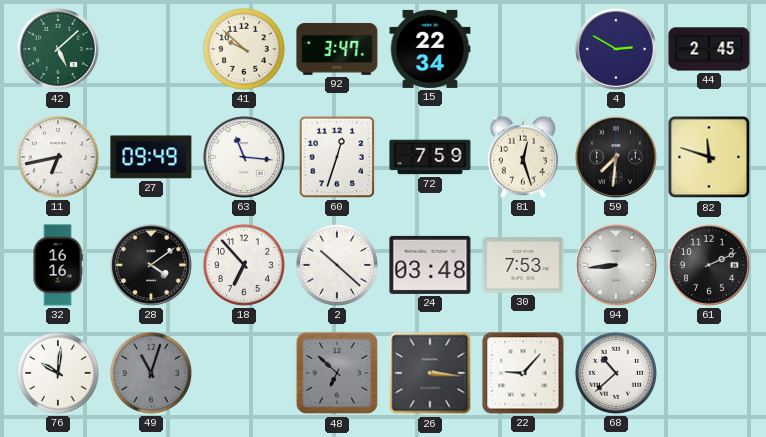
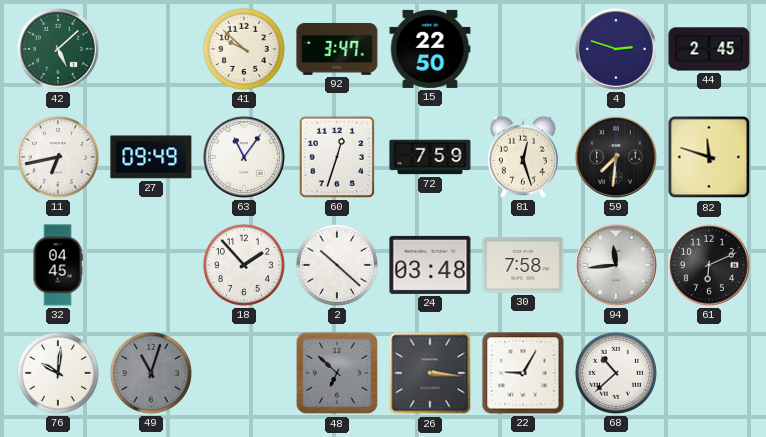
15: 22:34 -> 22:50
4: 2:50 -> 2:48
63: 11:16 -> 11:06
32: 16:16 -> 04:45
28: 4:09 -> none
18: 6:53 -> 1:53
30: 7:53 -> 7:58
94: 8:44 -> 11:44
61: 2:11 -> 6:11
22: 9:07 -> 9:05
